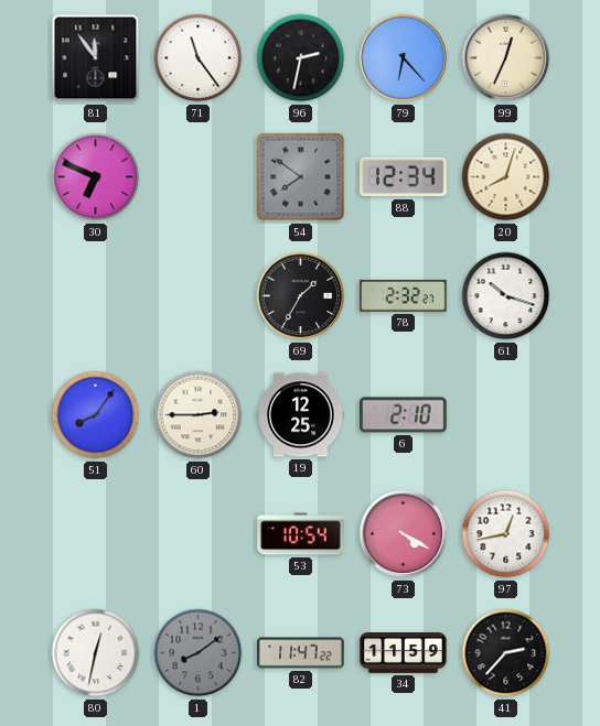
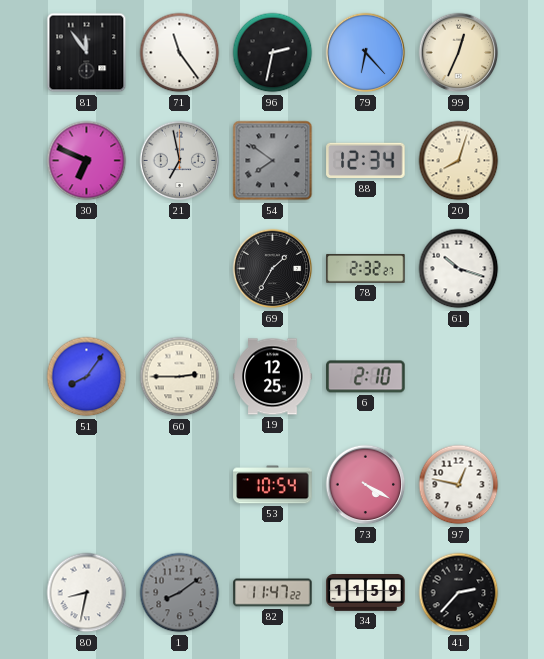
21: none -> 6:58
97: 12:43 -> 12:47
80: 12:32 -> 8:32
